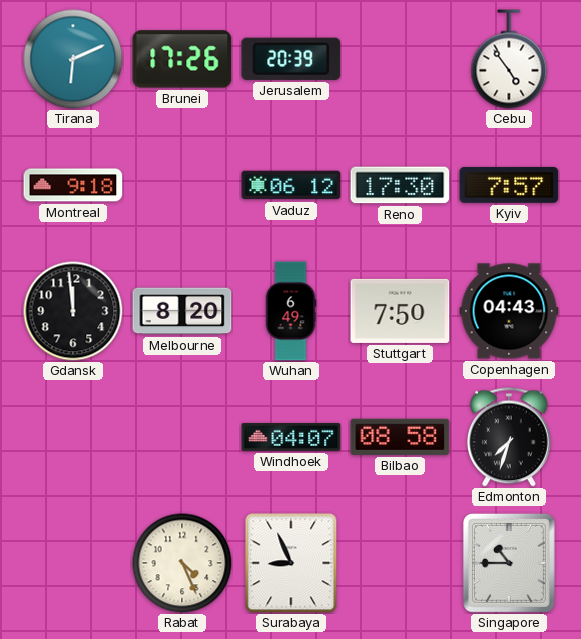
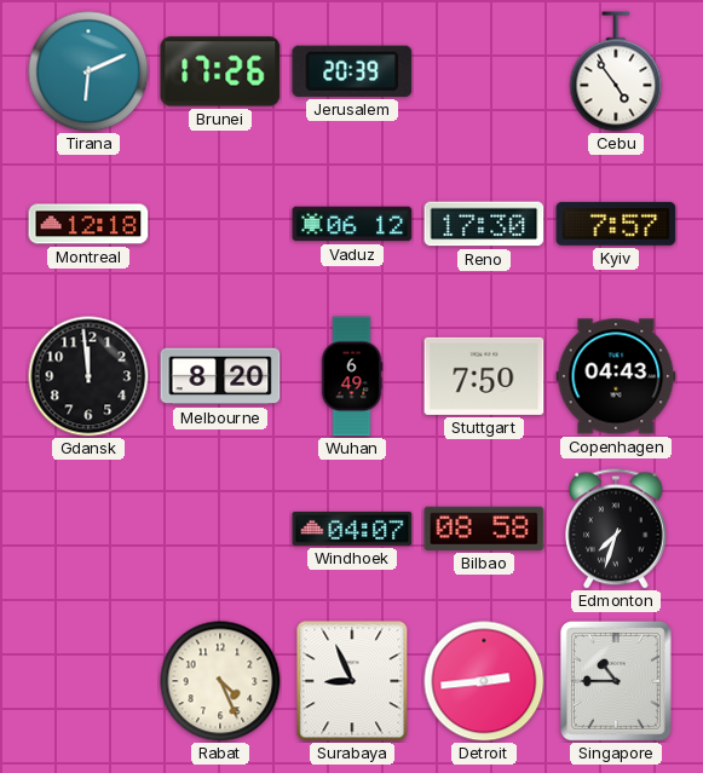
Montreal: 9:18 -> 12:18
Detroit: none -> 2:44
